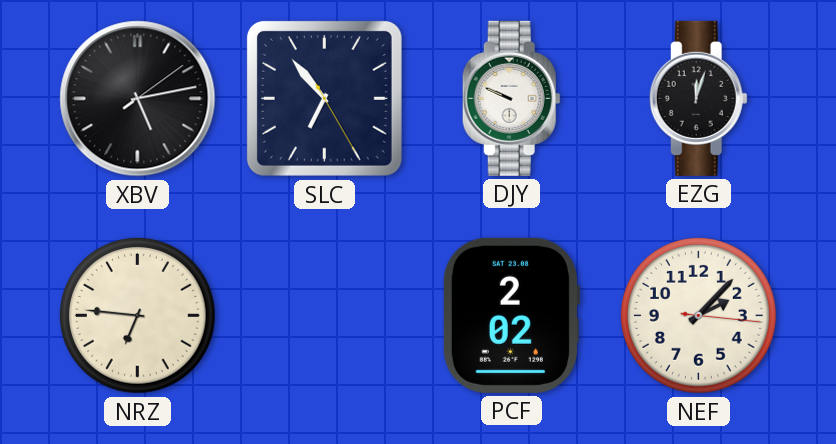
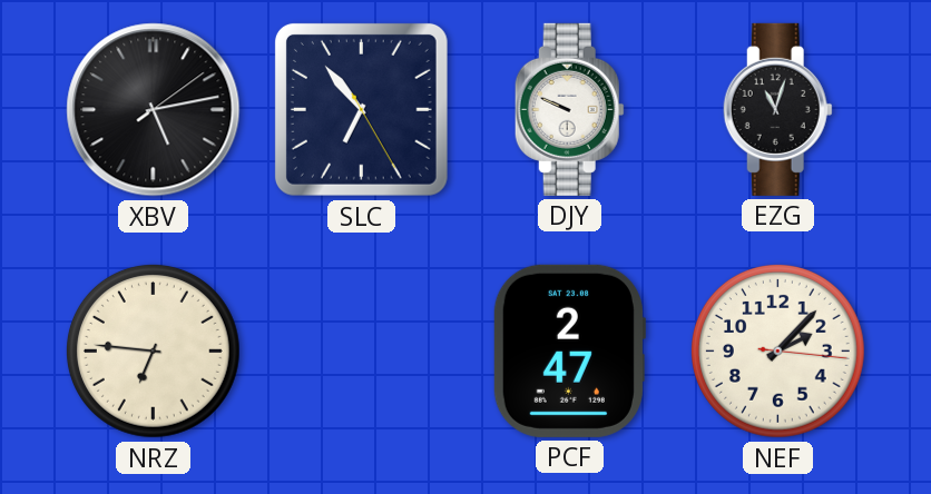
EZG: 12:03 -> 11:03
PCF: 2:02 -> 2:47
